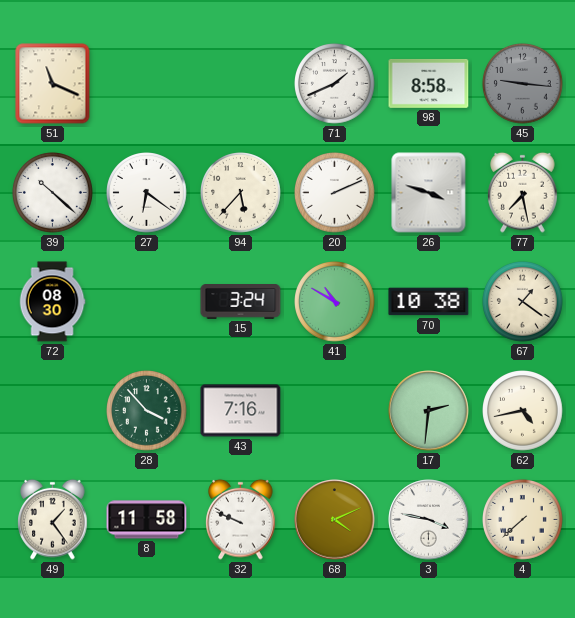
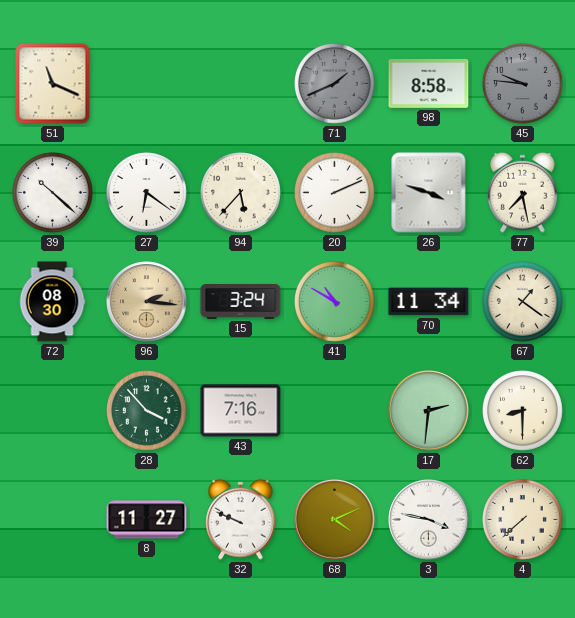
71 dial: white -> grey
45: 9:16 -> 9:46
96: none -> 2:16
70: 10:38 -> 11:34
62: 4:43 -> 8:30
49: 1:24 -> none
8: 11:58 -> 11:27
